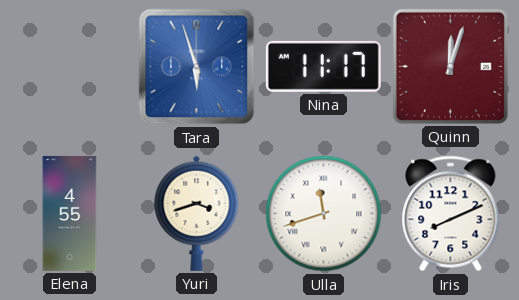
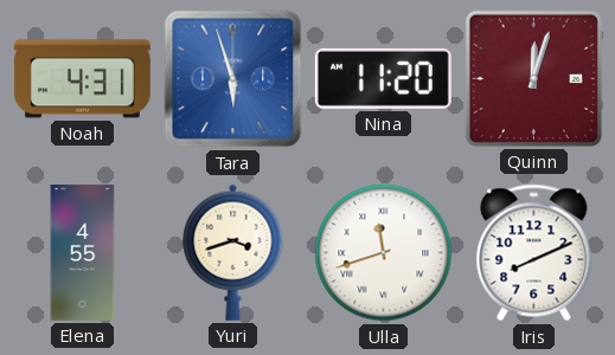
Noah: none -> 4:31
Nina: 11:17 -> 11:20
